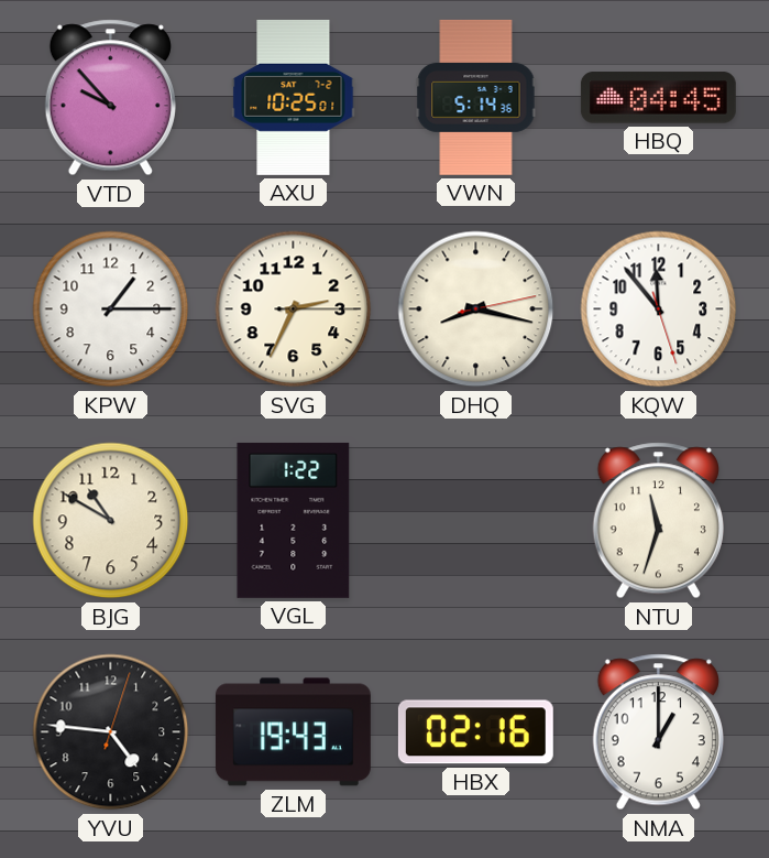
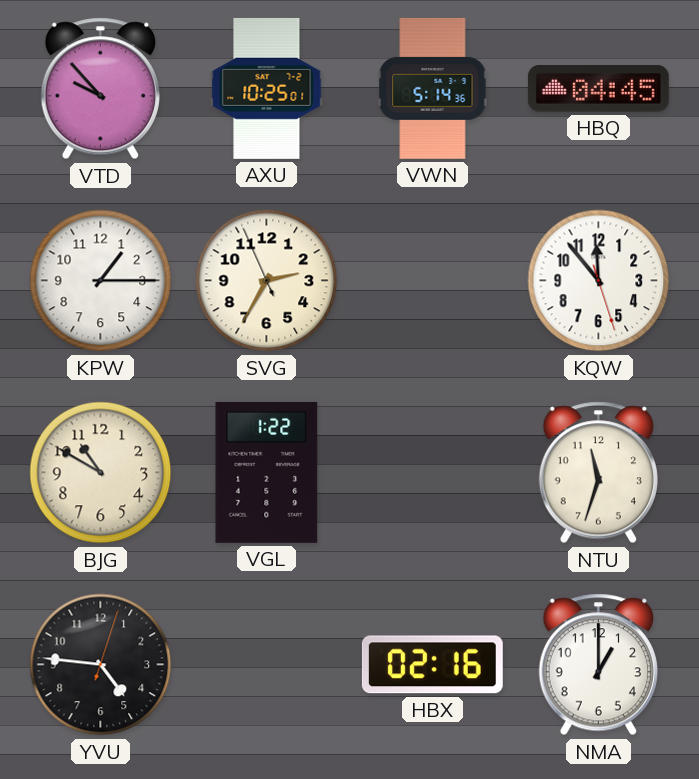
SVG: 2:34:15 -> 2:34:56
DHQ: 8:17 -> none
ZLM: 19:43 -> none
